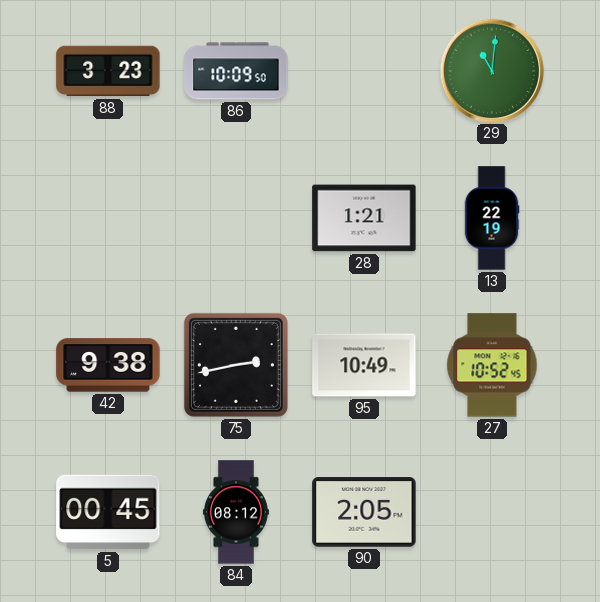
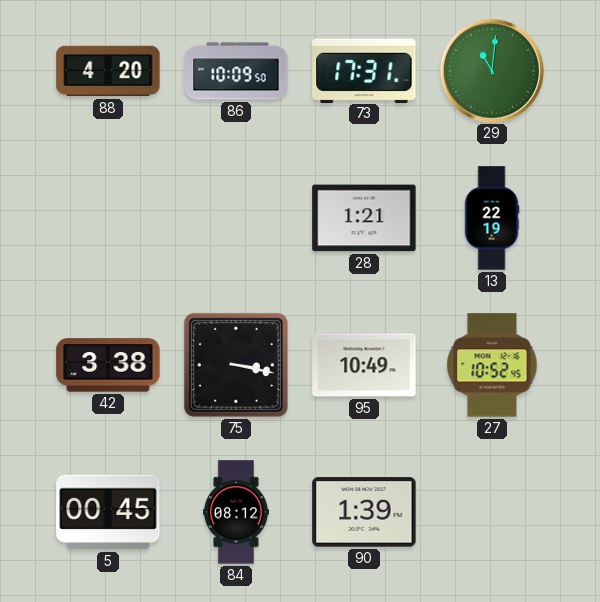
88: 3:23 -> 4:20
73: none -> 17:31
42: 9:38 -> 3:38
75: 2:43 -> 3:17
90: 2:05 -> 1:39
